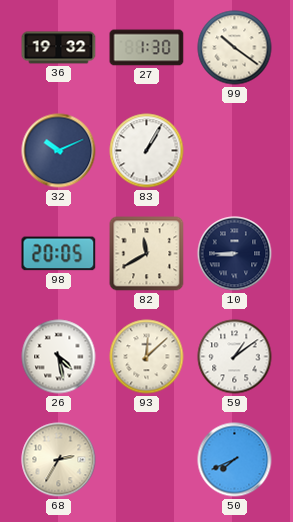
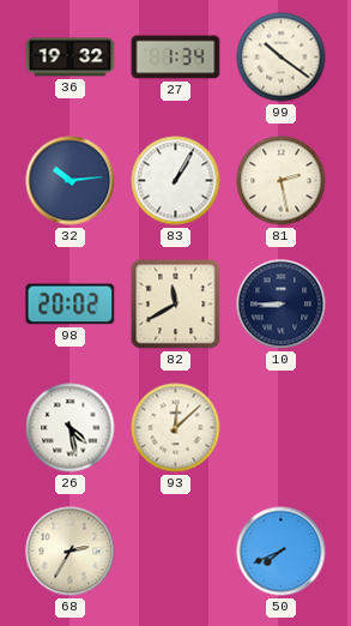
27: 1:30 -> 1:34
32: 10:11 -> 10:14
81: none -> 2:28
98: 20:05 -> 20:02
59: 1:09 -> none
